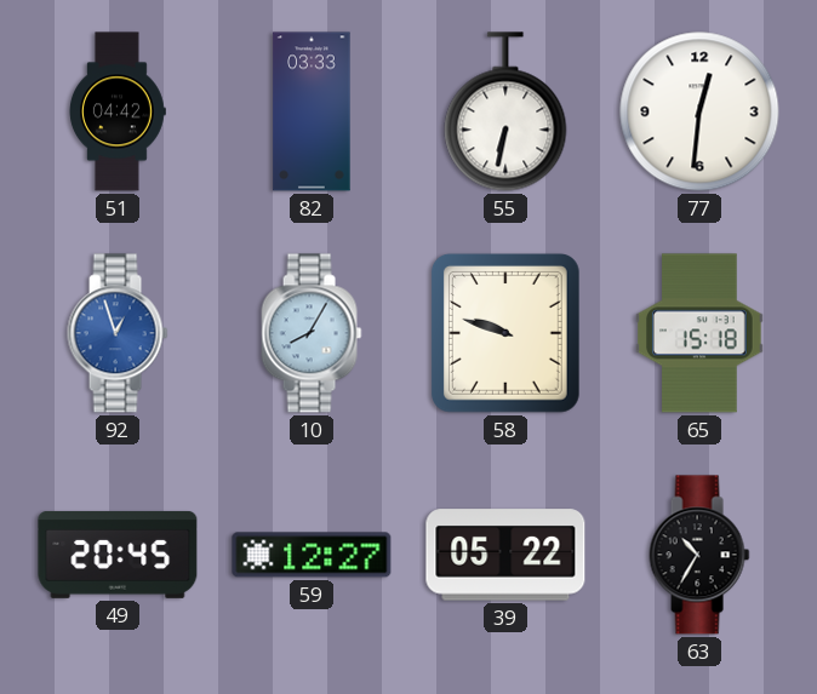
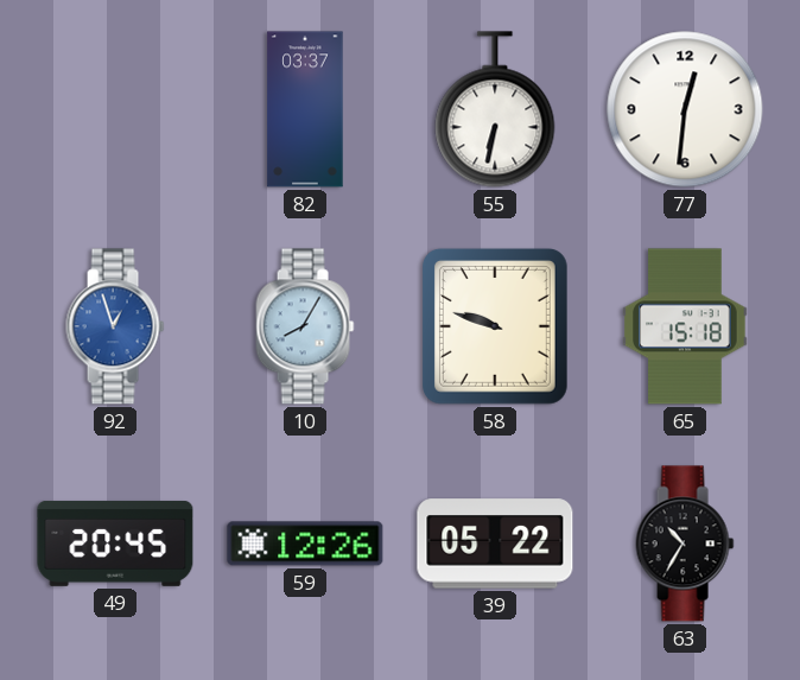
51: 04:42 -> none
82: 03:33 -> 03:37
59: 12:27 -> 12:26
